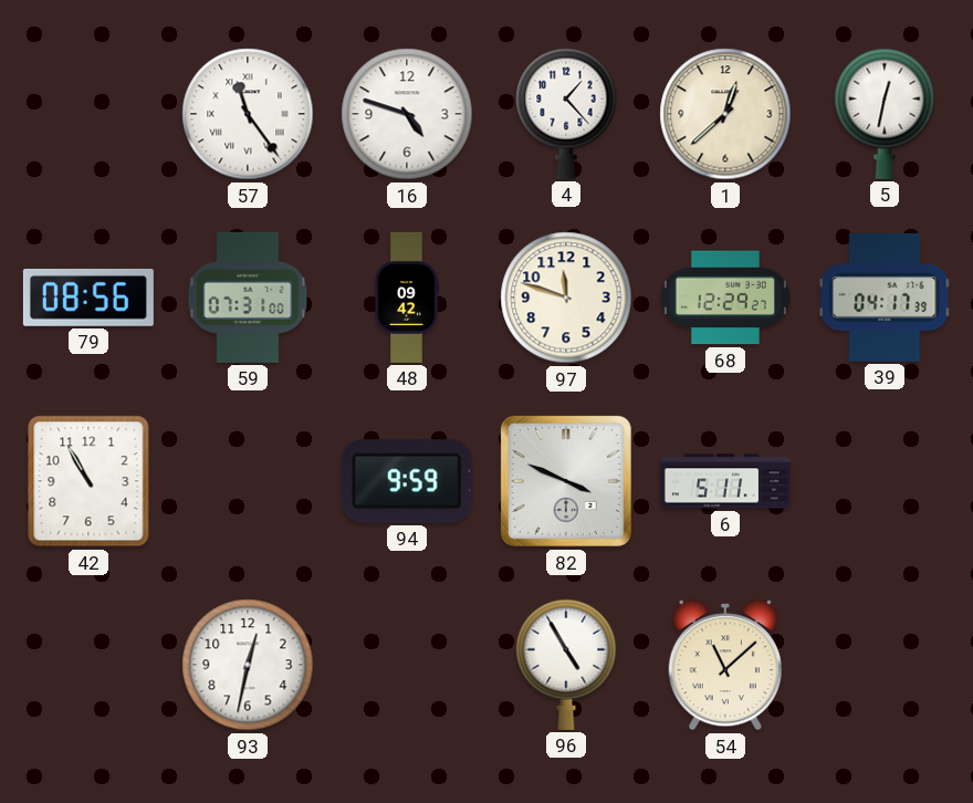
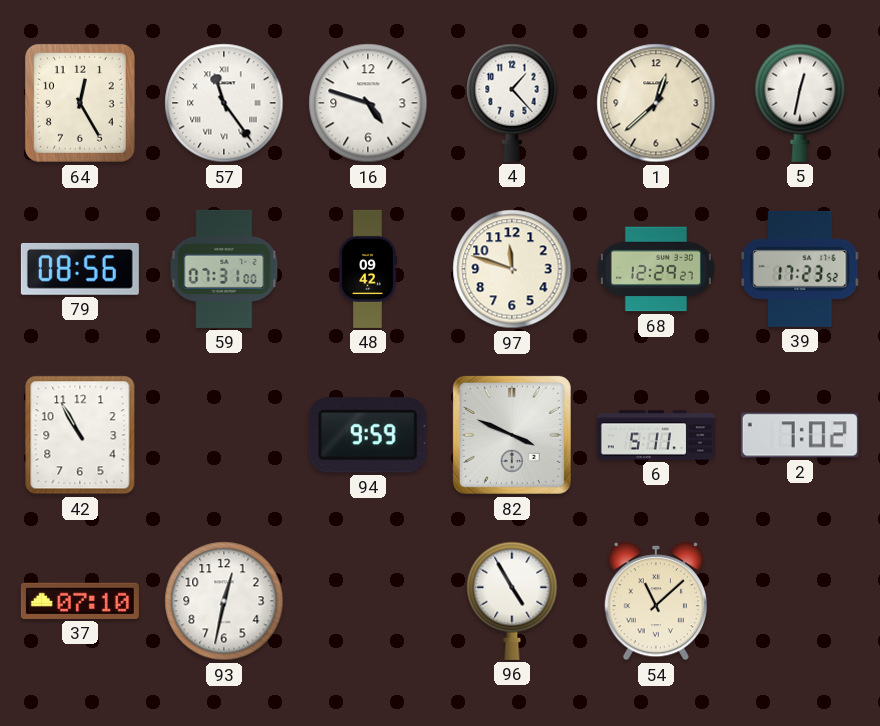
64: none -> 12:25
39: 04:17 -> 17:23
2: none -> 7:02
37: none -> 07:10
